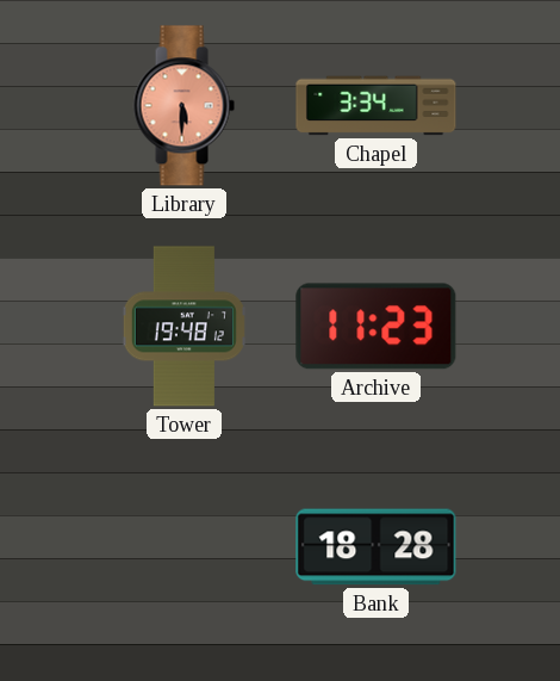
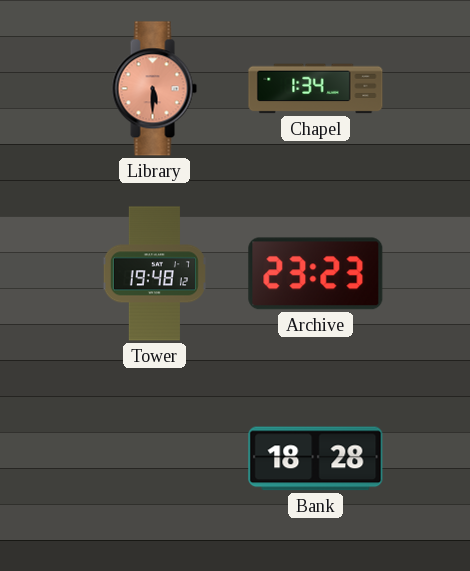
Chapel: 3:34 -> 1:34
Archive: 11:23 -> 23:23
